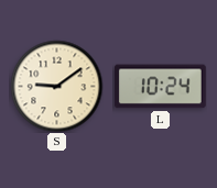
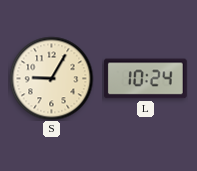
S: 9:09 -> 9:05
